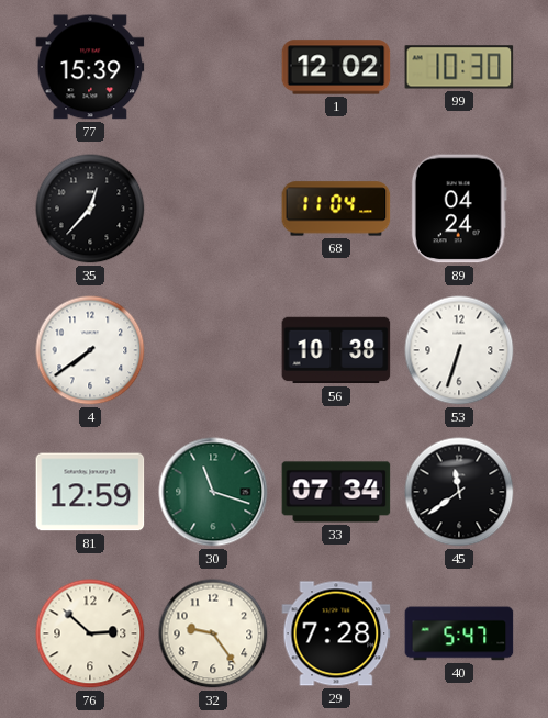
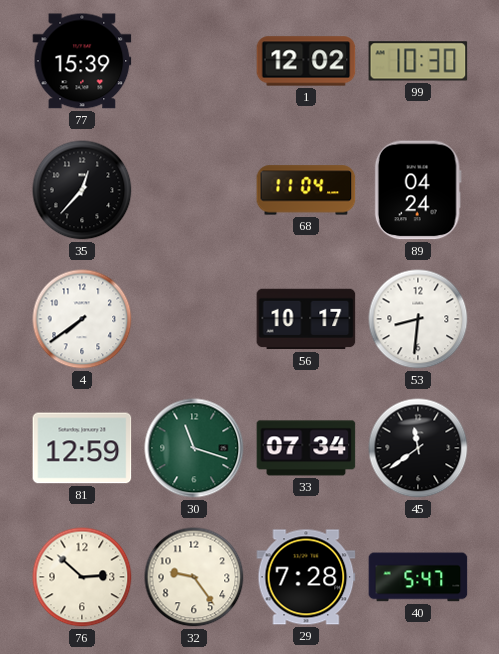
56: 10:38 -> 10:17
53: 6:33 -> 8:31
